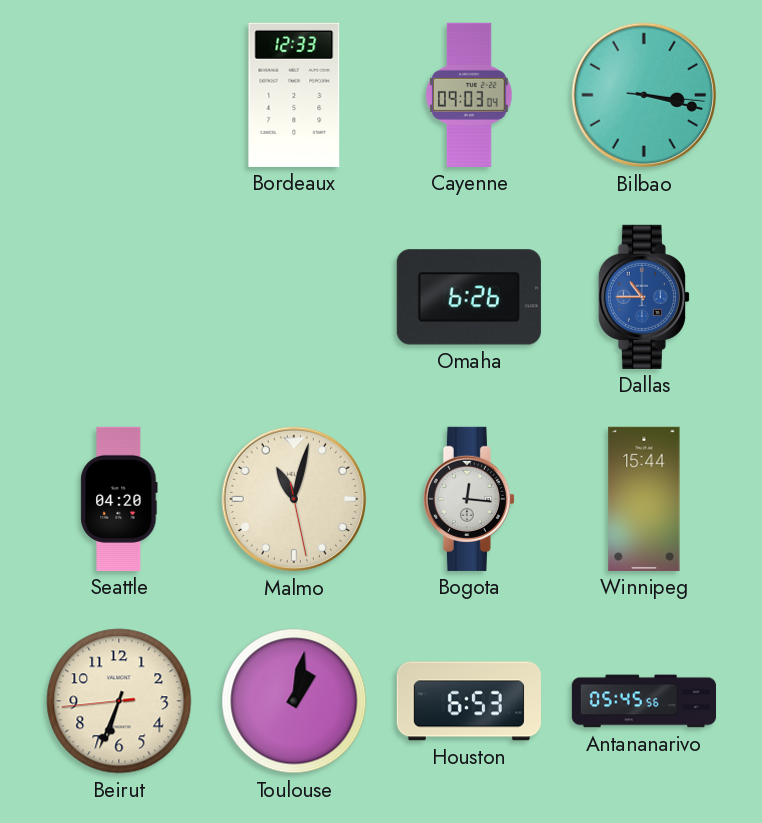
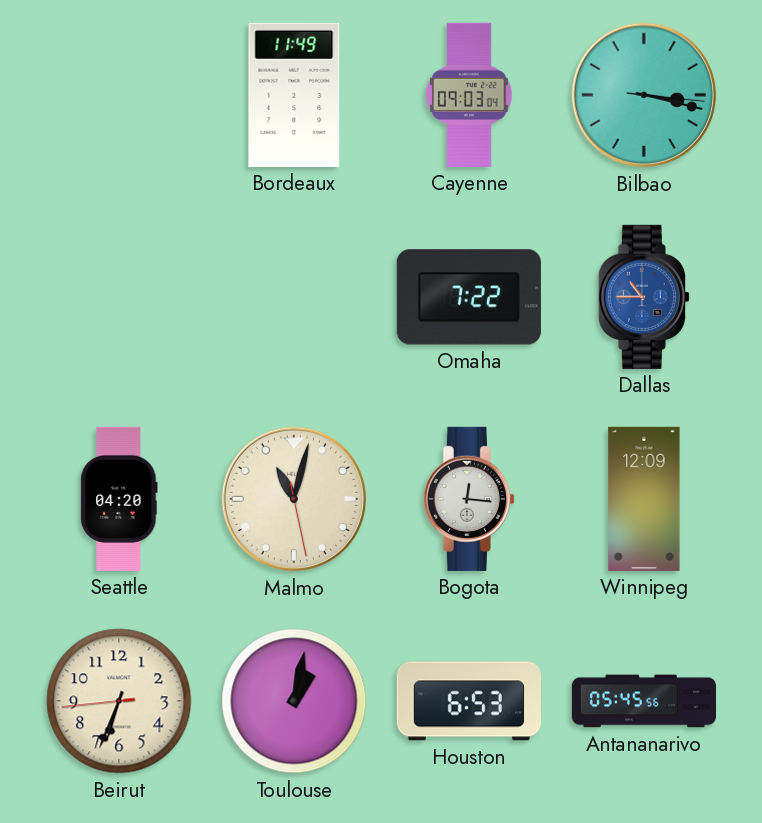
Bordeaux: 12:33 -> 11:49
Omaha: 6:26 -> 7:22
Winnipeg: 15:44 -> 12:09
